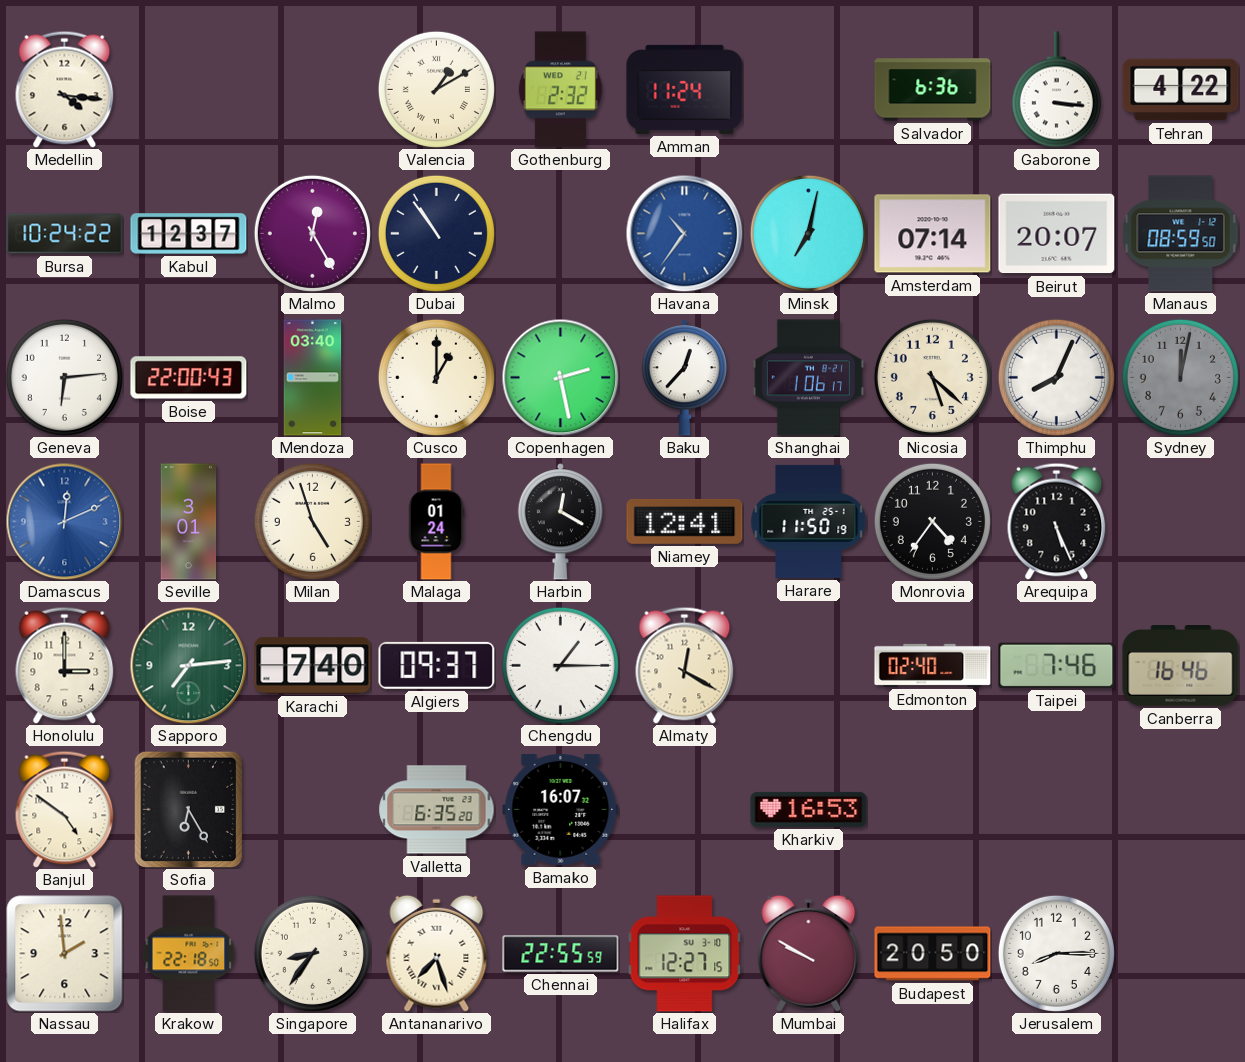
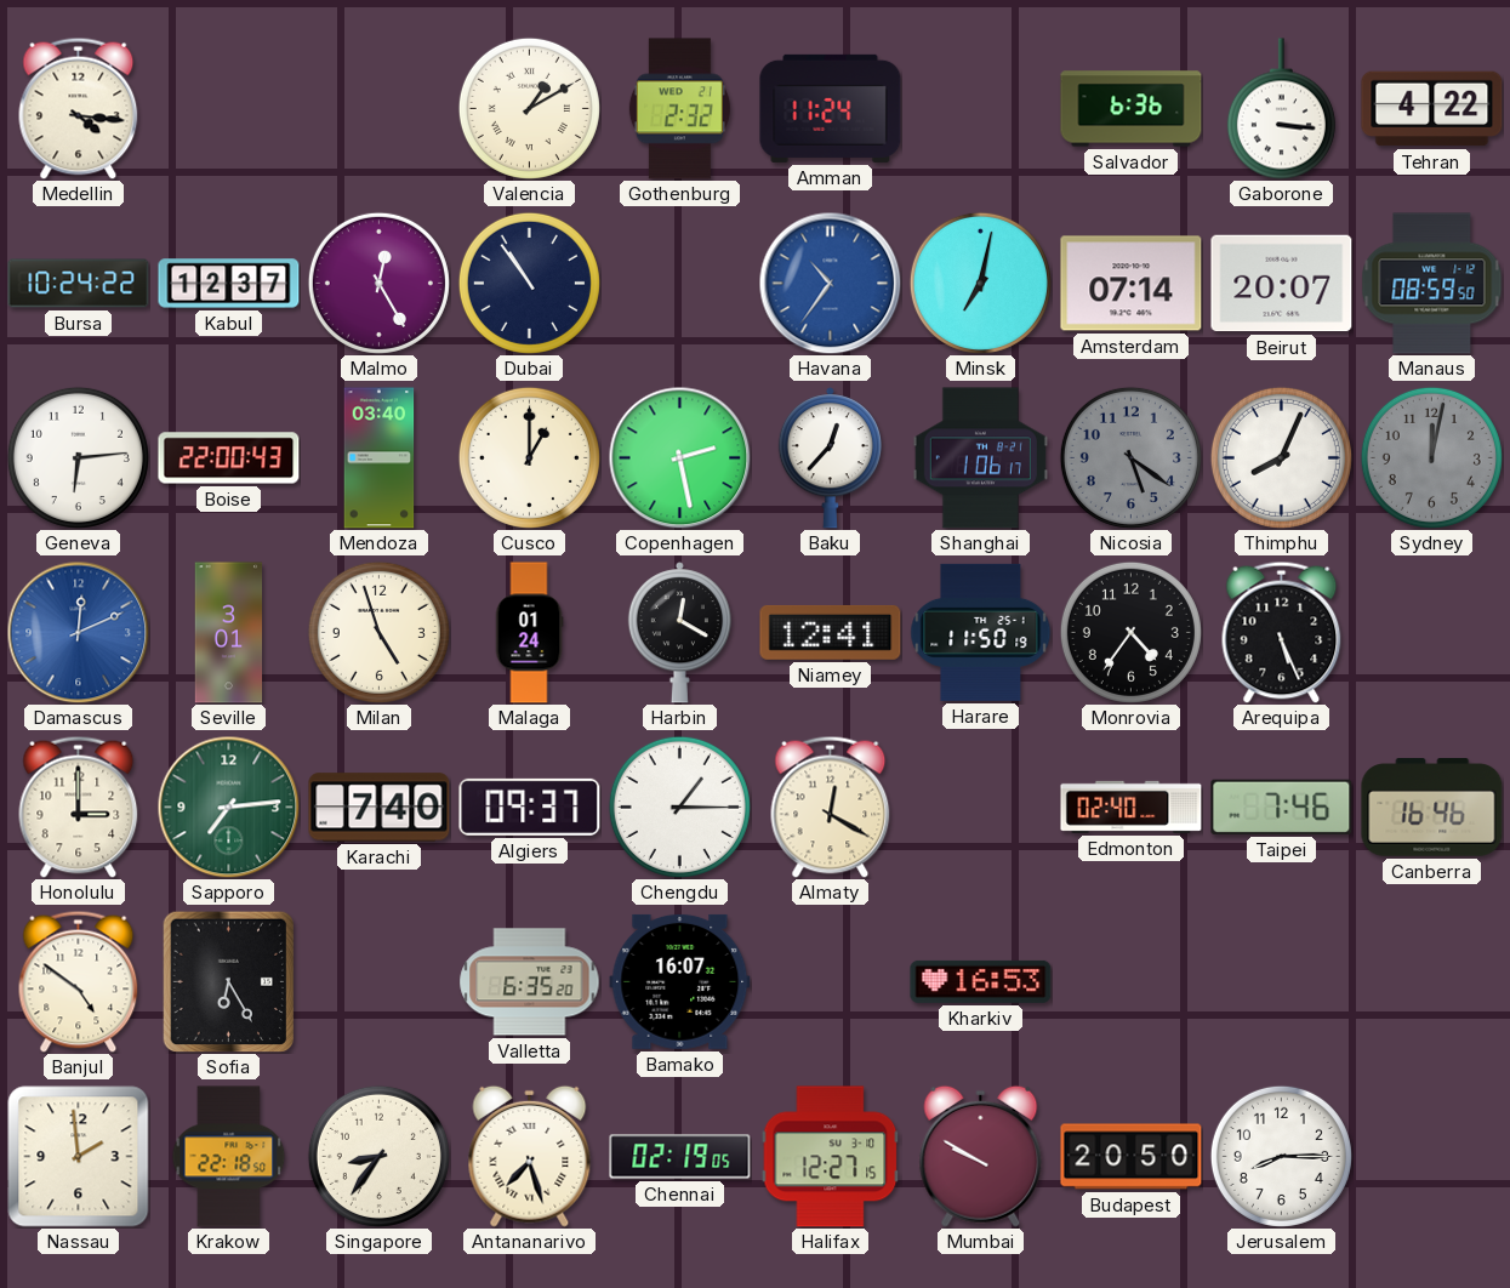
Nicosia: 5:22 -> 5:21
Nicosia dial: cream -> grey
Chennai: 22:55 -> 02:19
